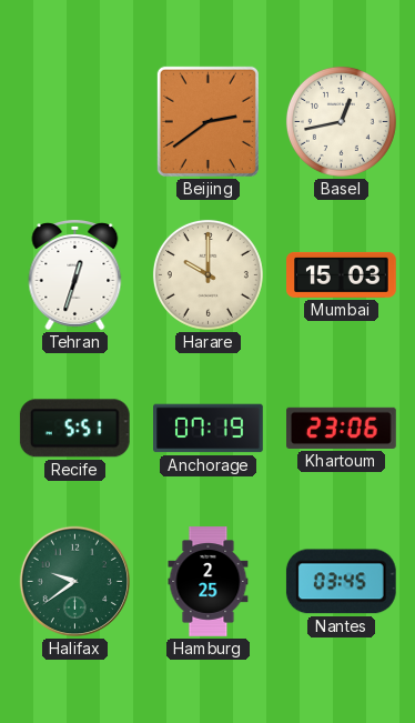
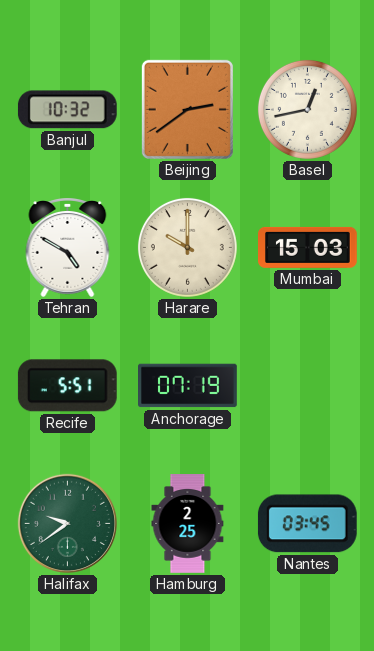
Banjul: none -> 10:32
Tehran: 12:33 -> 4:50
Khartoum: 23:06 -> none
